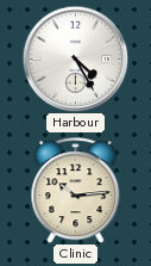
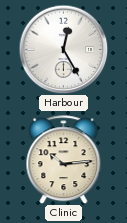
Harbour: 4:25 -> 12:25
